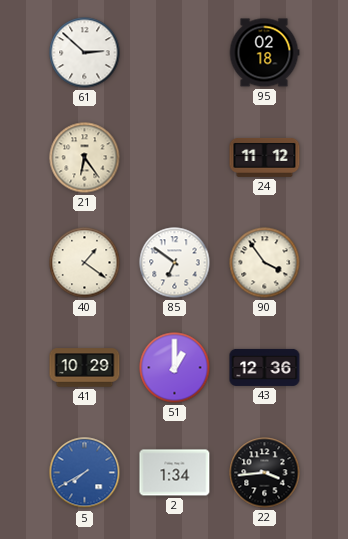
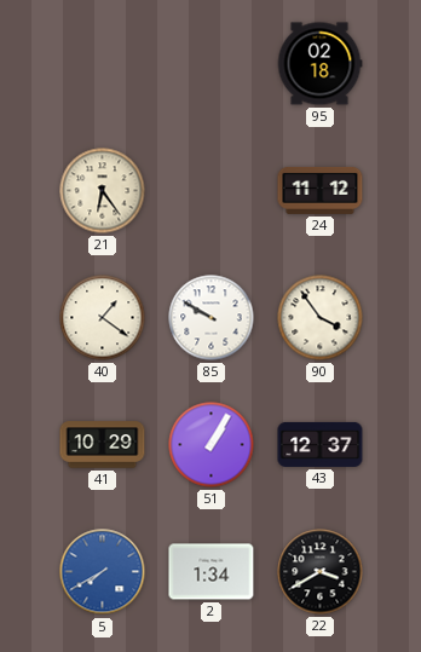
61: 2:52 -> none
85: 6:51 -> 9:50
51: 1:00 -> 1:05
43: 12:36 -> 12:37
22: 3:44 -> 3:40
